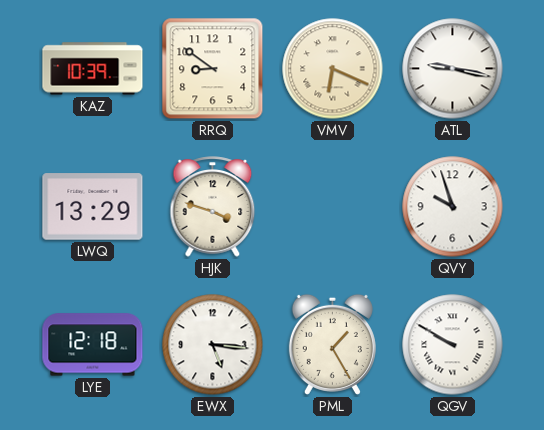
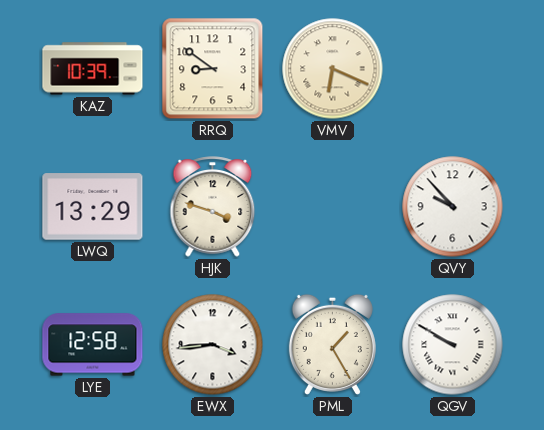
ATL: 9:17 -> none
QVY: 9:57 -> 9:53
LYE: 12:18 -> 12:58
EWX: 5:16 -> 3:44
